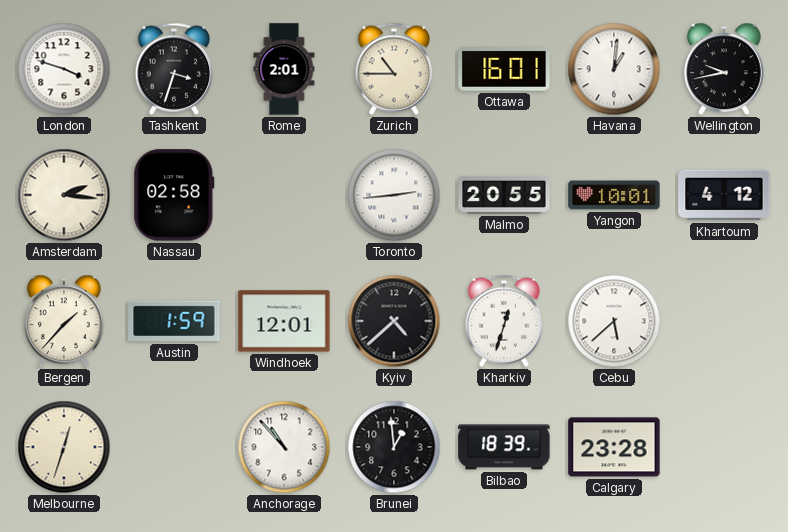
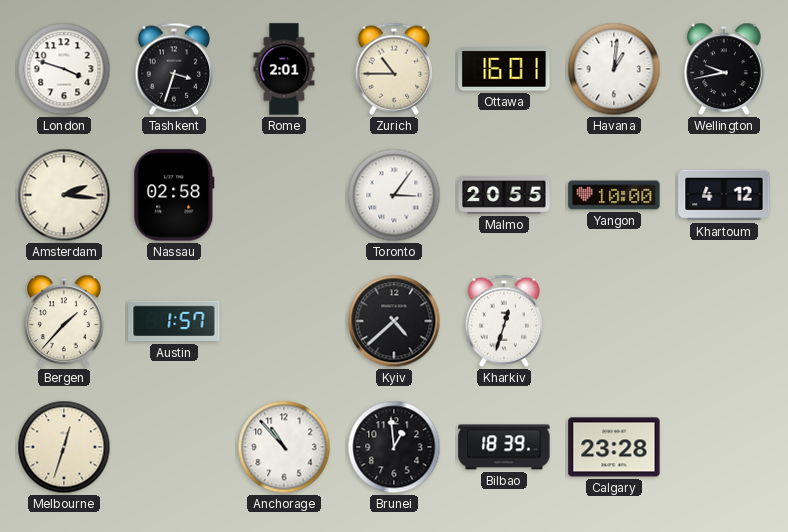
Toronto: 2:44 -> 3:06
Yangon: 10:01 -> 10:00
Austin: 1:59 -> 1:57
Windhoek: 12:01 -> none
Cebu: 5:38 -> none
